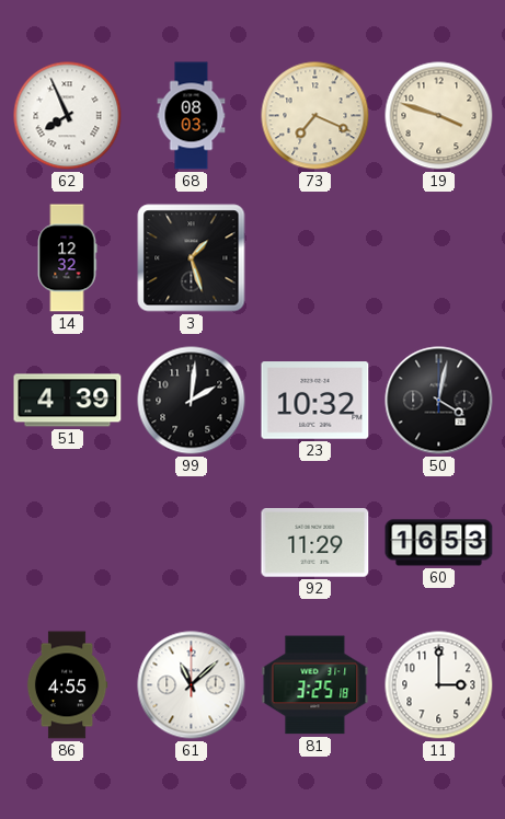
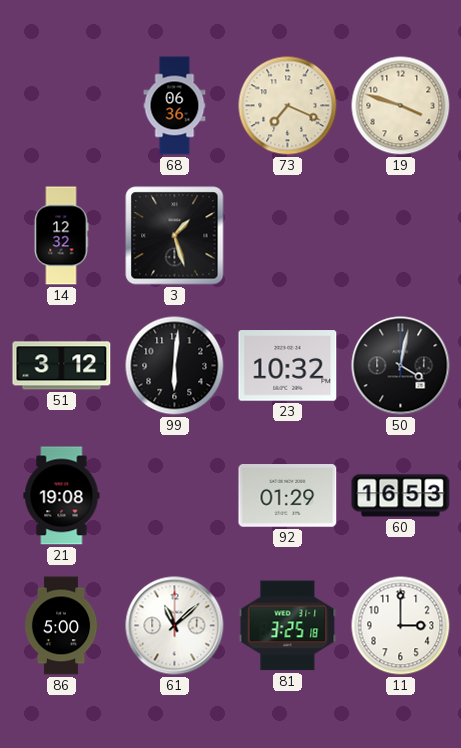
62: 7:56 -> none
68: 08:03 -> 06:36
51: 4:39 -> 3:12
99: 2:01 -> 6:01
21: none -> 19:08
92: 11:29 -> 01:29
86: 4:55 -> 5:00
